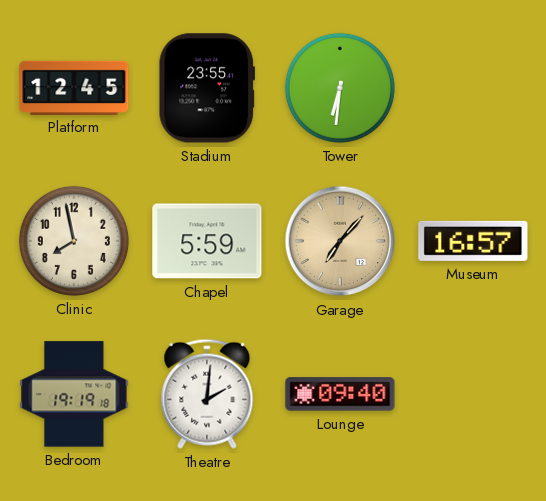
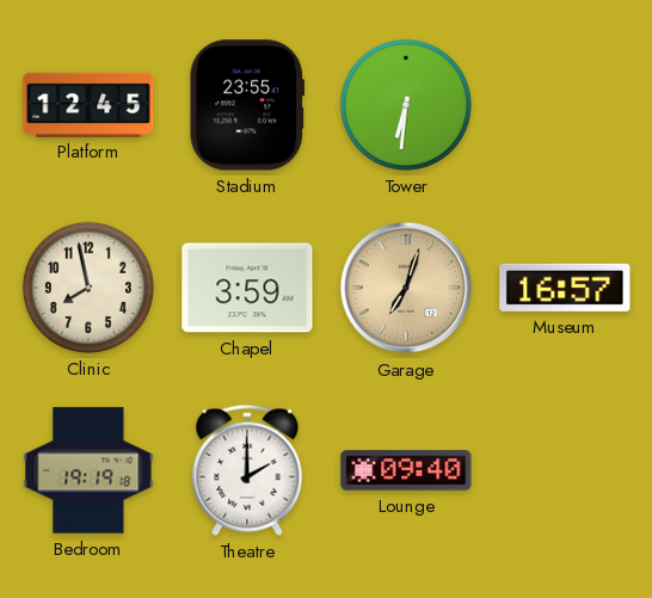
Chapel: 5:59 -> 3:59
Garage: 7:07 -> 7:03
Theatre: 2:01 -> 2:00
